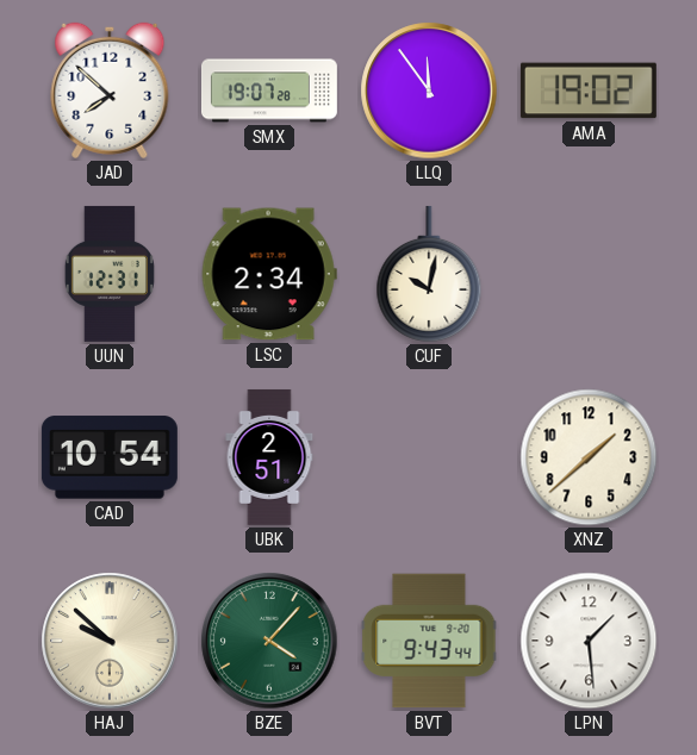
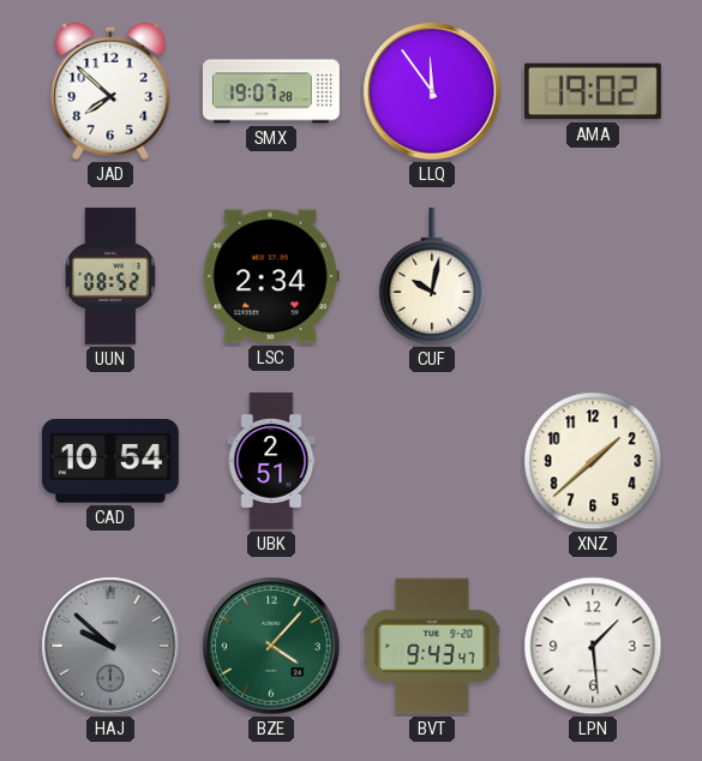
UUN: 12:31 -> 08:52
HAJ dial: cream -> grey
BVT: 9:43:44 -> 9:43:47
